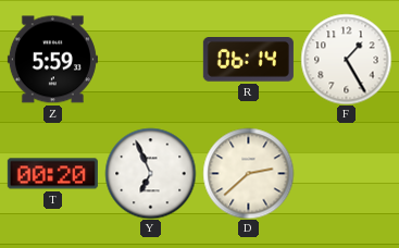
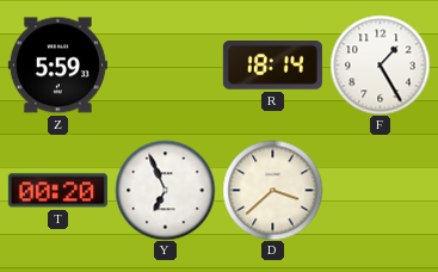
R: 06:14 -> 18:14
D: 2:38 -> 3:38
